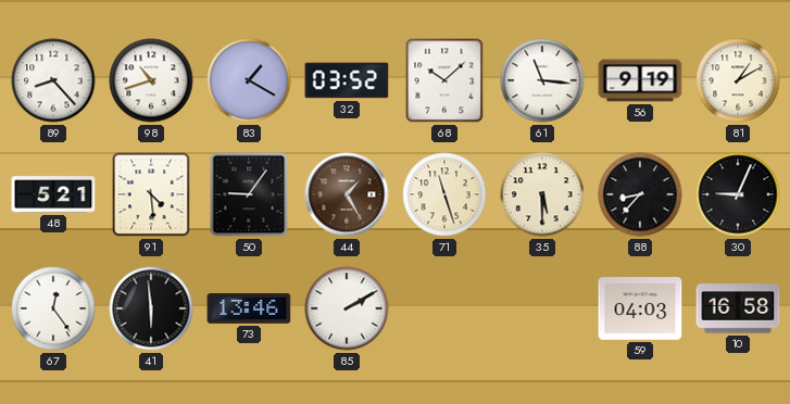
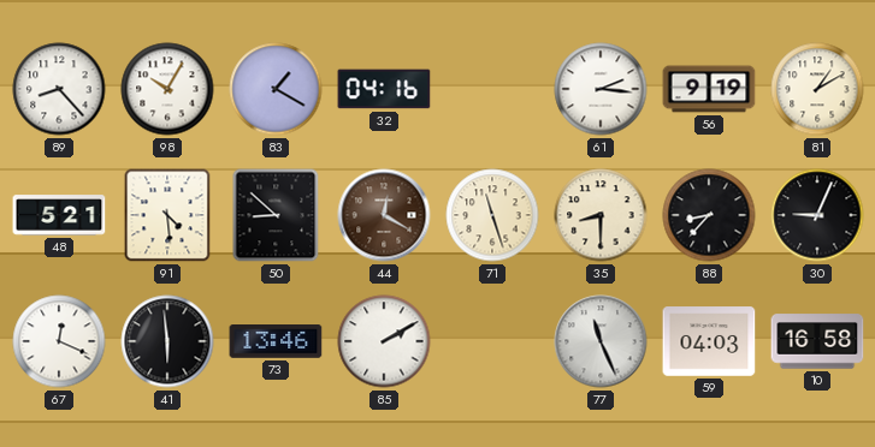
98: 10:42 -> 10:05
32: 03:52 -> 04:16
68: 10:08 -> none
61: 11:16 -> 2:16
50: 9:06 -> 8:52
44: 1:25 -> 12:20
35: 5:30 -> 8:30
67: 12:24 -> 12:19
77: none -> 11:26
